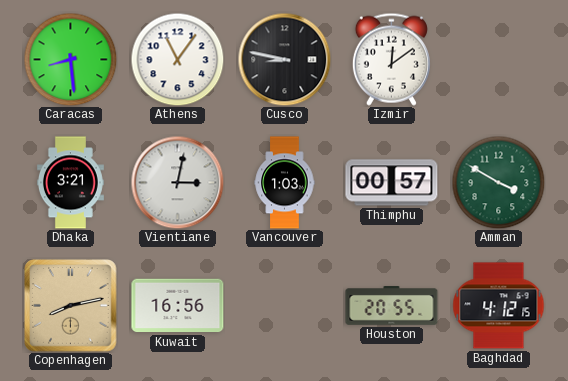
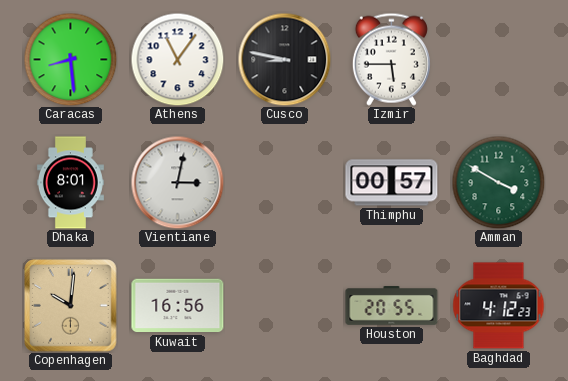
Izmir: 12:09 -> 5:45
Dhaka: 3:21 -> 8:01
Vancouver: 1:03 -> none
Copenhagen: 8:13 -> 10:01
Baghdad: 4:12:15 -> 4:12:23
